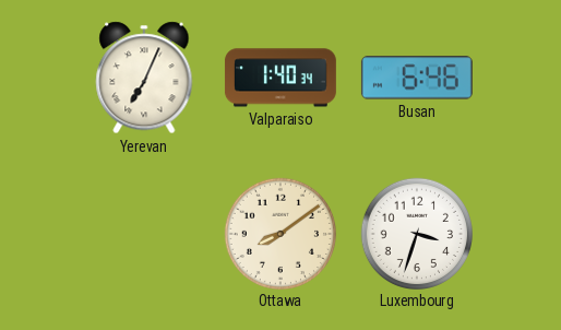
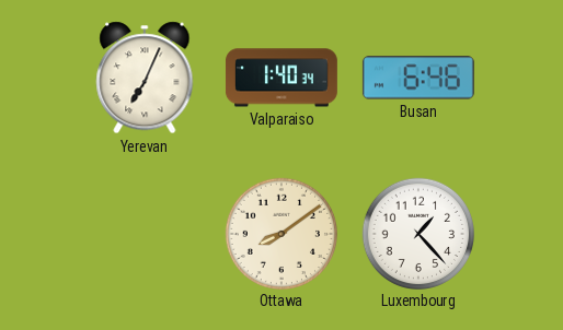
Luxembourg: 3:33 -> 1:23
